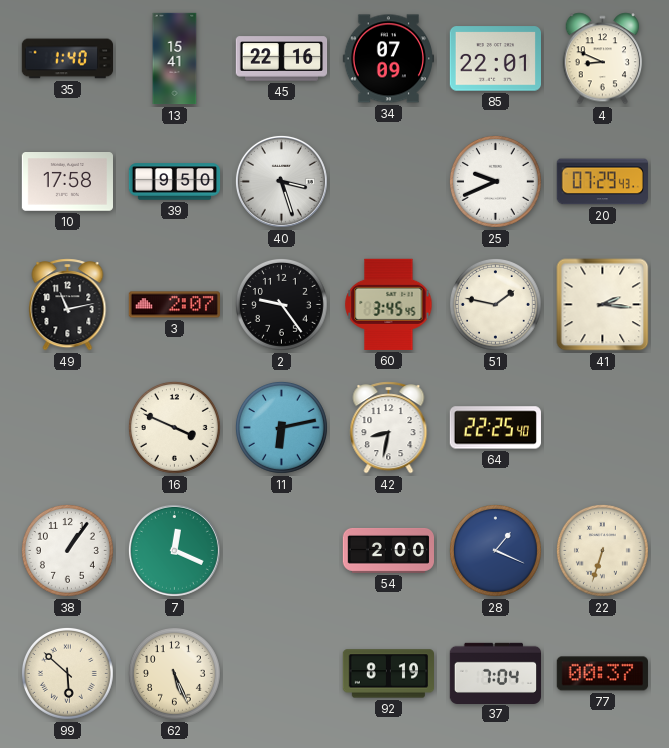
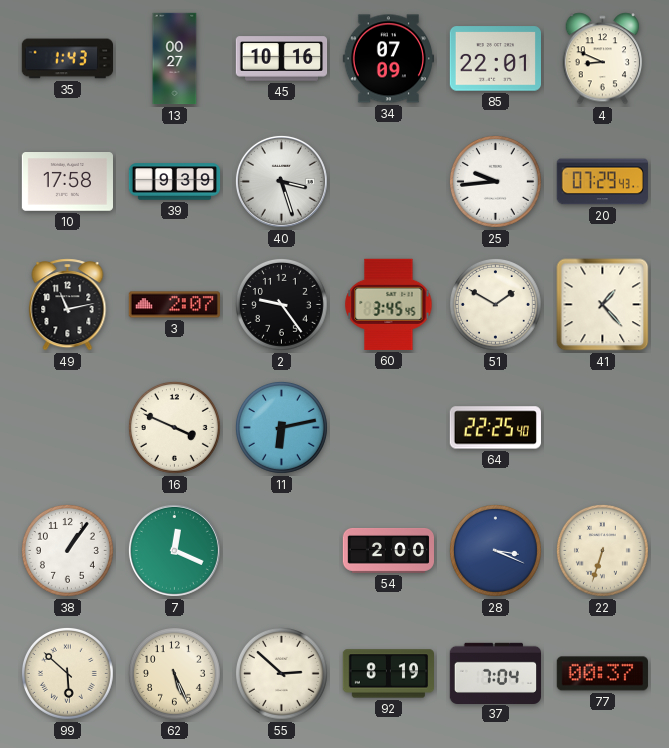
35: 1:40 -> 1:43
13: 15:41 -> 00:27
45: 22:16 -> 10:16
39: 9:50 -> 9:39
25: 9:41 -> 9:44
51: 1:47 -> 1:50
41: 2:16 -> 1:23
42: 8:32 -> none
28: 1:19 -> 3:19
55: none -> 2:52
